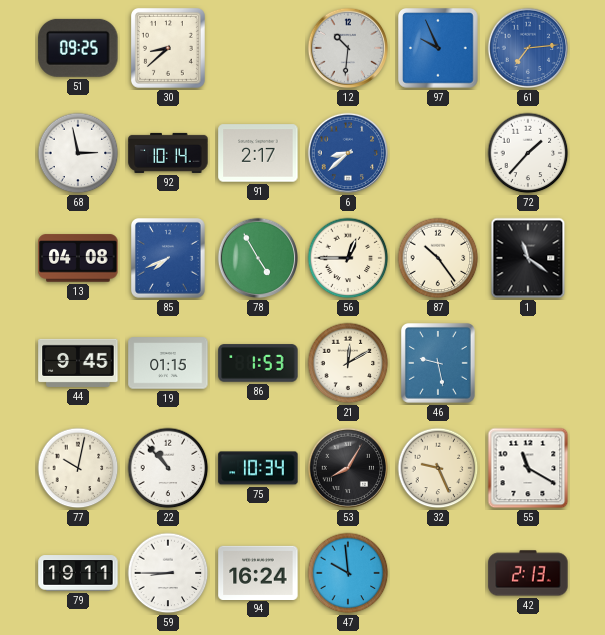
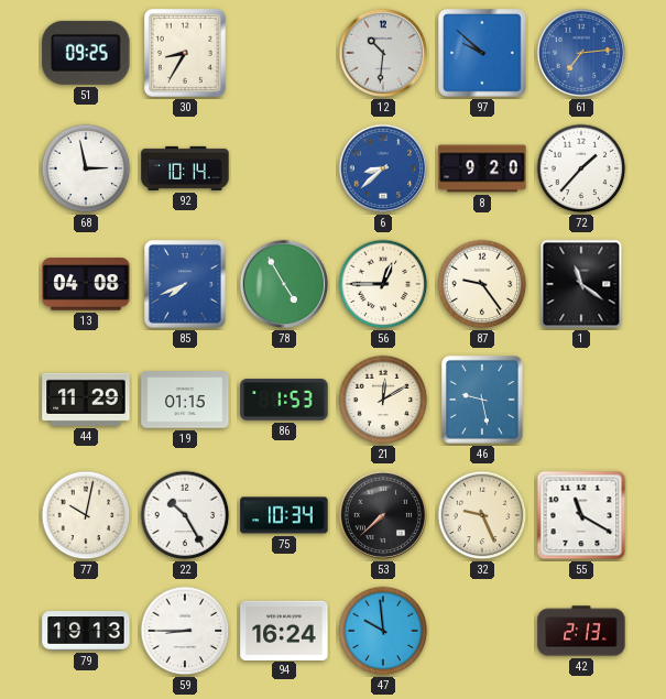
30: 8:38 -> 8:35
97: 9:56 -> 9:52
91: 2:17 -> none
8: none -> 9:20
87: 10:24 -> 9:24
44: 9:45 -> 11:29
22: 10:53 -> 10:25
53: 8:05 -> 7:38
79: 19:11 -> 19:13
